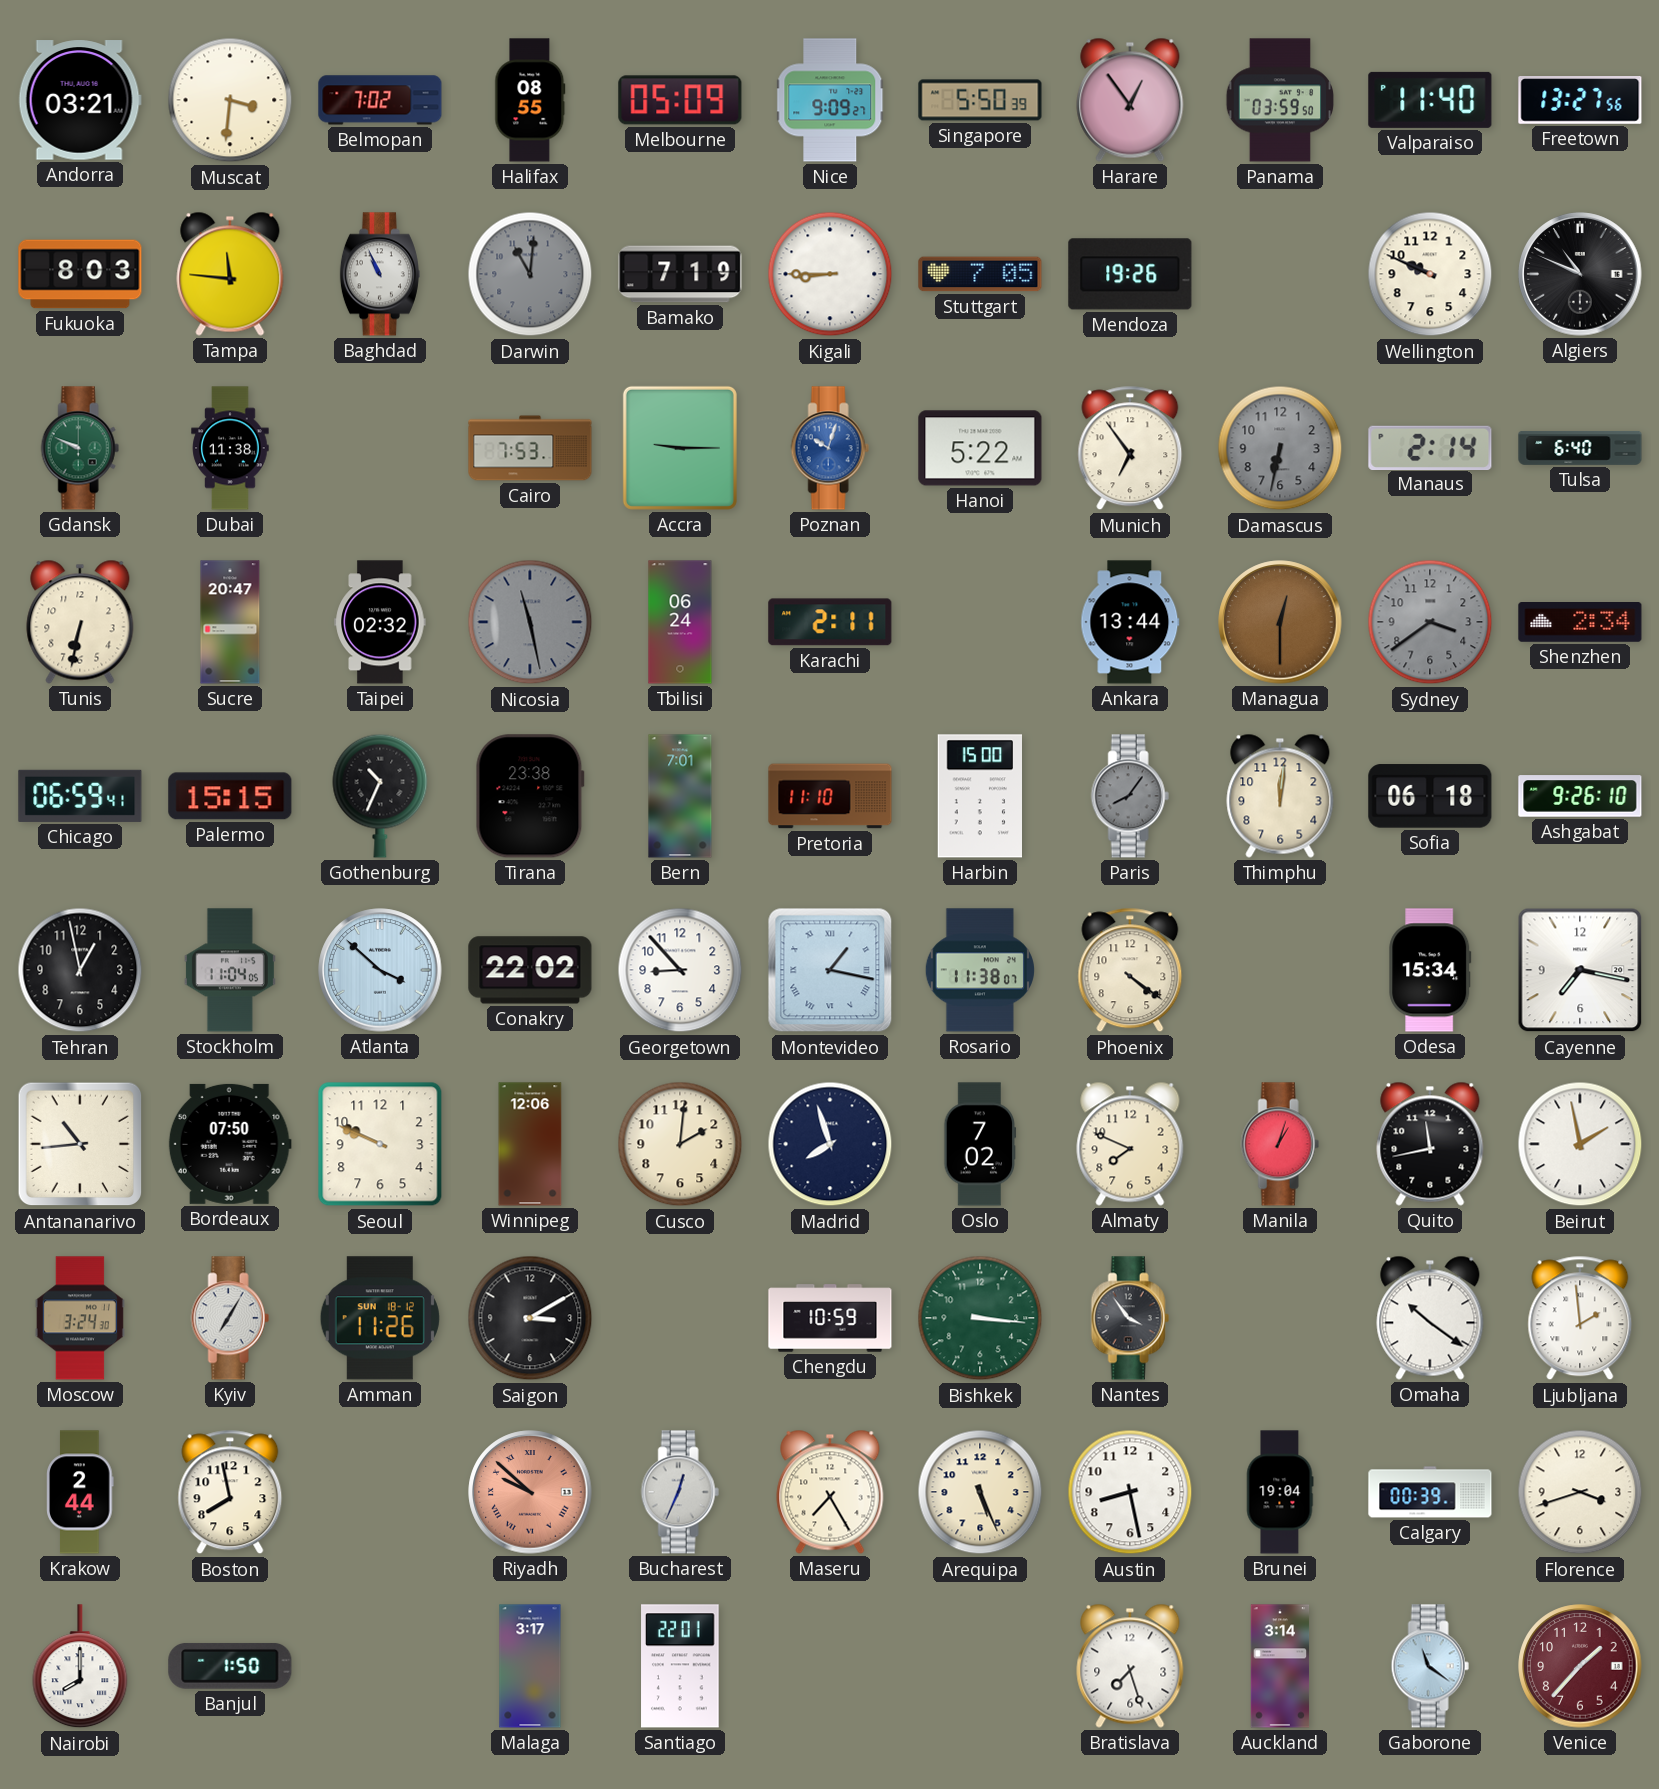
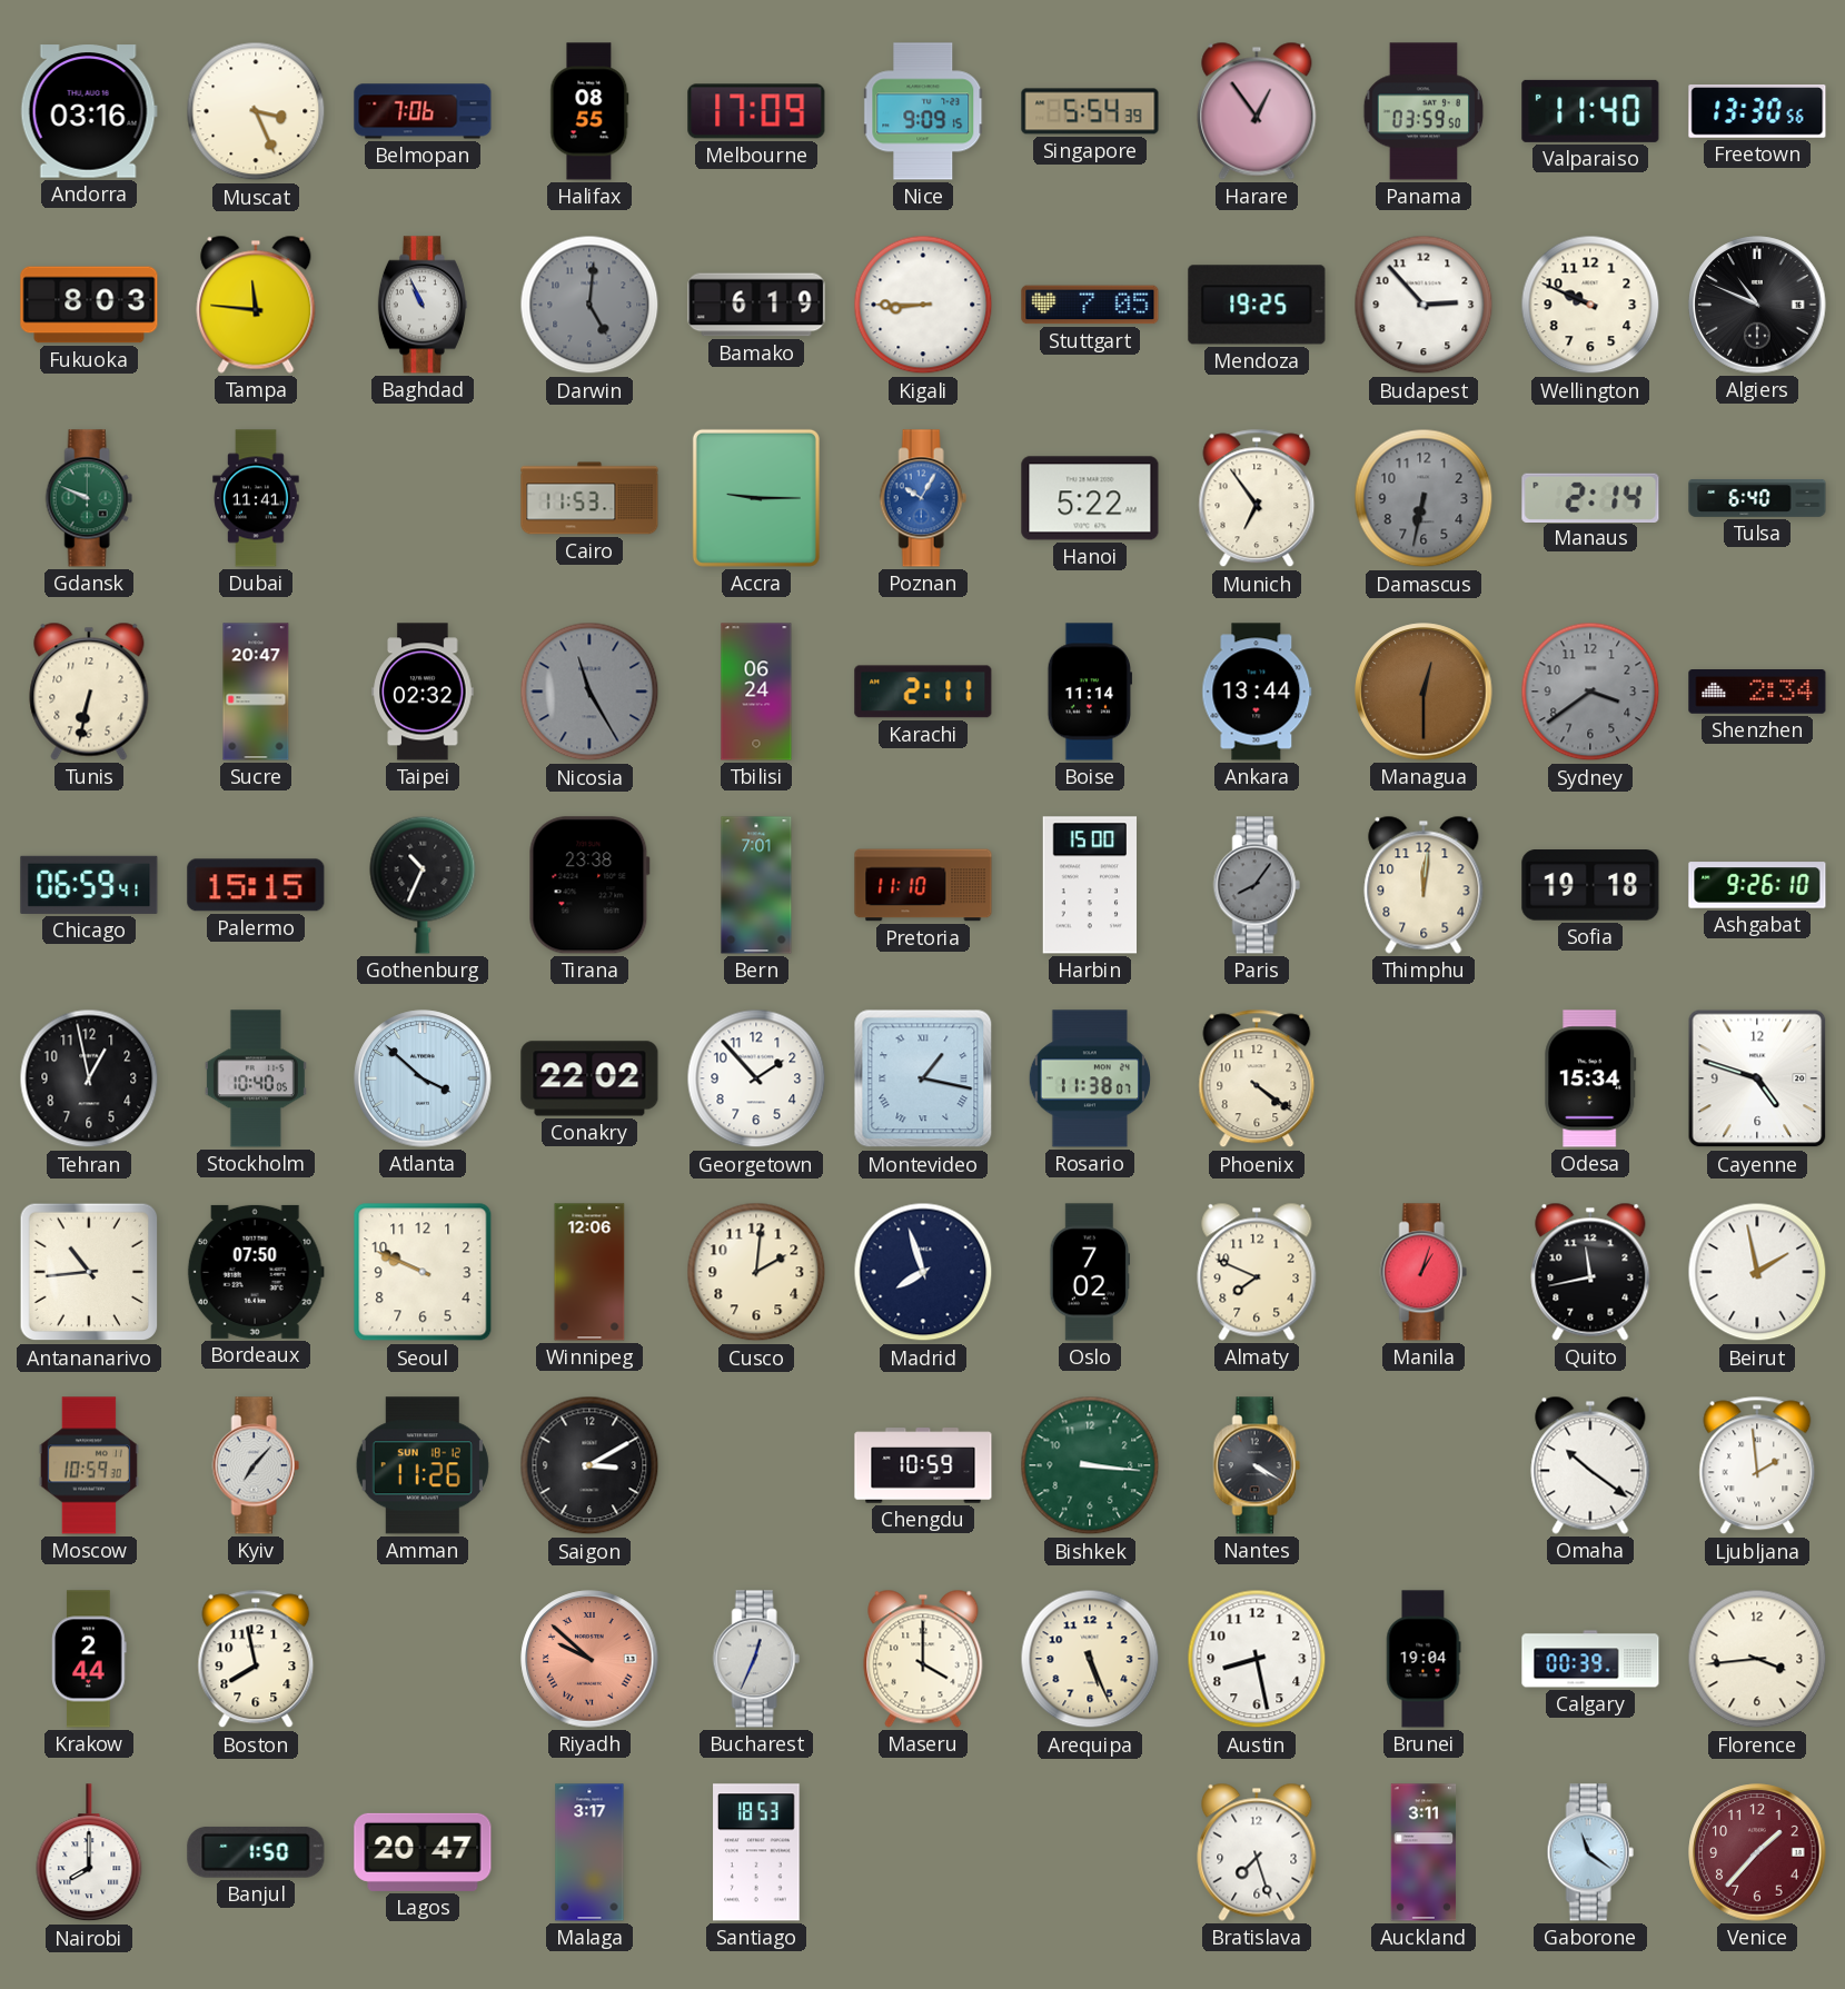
Andorra: 03:21 -> 03:16
Muscat: 3:31 -> 3:26
Belmopan: 7:02 -> 7:06
Melbourne: 05:09 -> 17:09
Nice: 9:09:27 -> 9:09:15
Singapore: 5:50 -> 5:54
Freetown: 13:27 -> 13:30
Darwin: 11:01 -> 5:01
Bamako: 7:19 -> 6:19
Mendoza: 19:26 -> 19:25
Budapest: none -> 2:53
Dubai: 11:38 -> 11:41
Cairo: 7:53 -> 11:53
Poznan: 10:03 -> 10:05
Nicosia: 11:28 -> 11:25
Boise: none -> 11:14
Sofia: 06:18 -> 19:18
Stockholm: 11:04 -> 10:40
Georgetown: 8:53 -> 1:53
Cayenne: 7:17 -> 4:48
Moscow: 3:24 -> 10:59
Kyiv: 7:05 -> 7:07
Nantes: 3:54 -> 4:20
Maseru: 7:25 -> 4:00
Florence: 3:42 -> 3:44
Lagos: none -> 20:47
Santiago: 22:01 -> 18:53
Auckland: 3:14 -> 3:11
